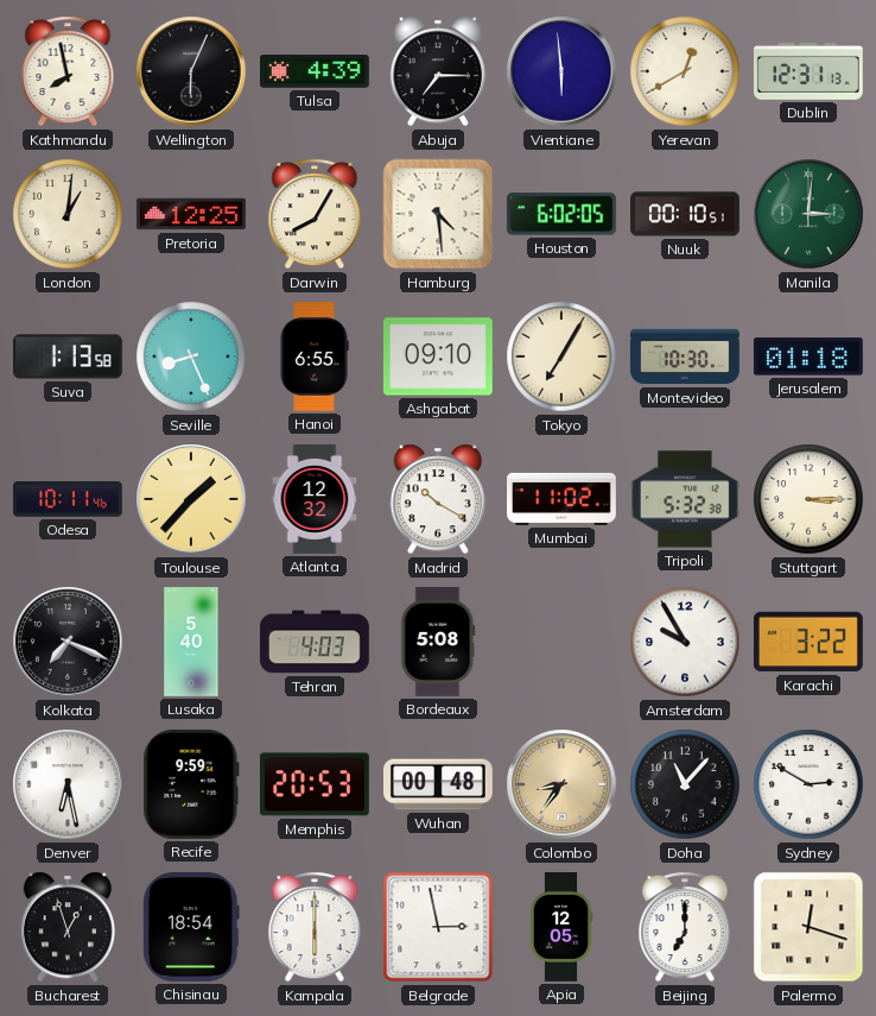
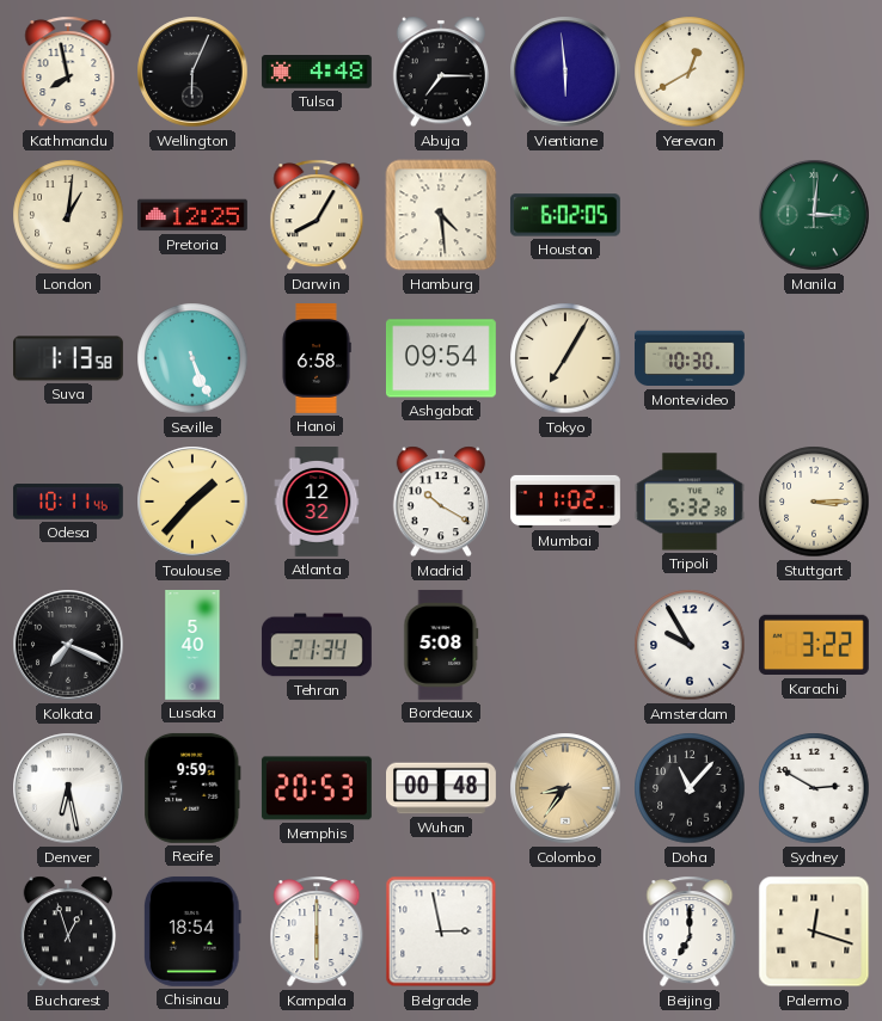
Tulsa: 4:39 -> 4:48
Dublin: 12:31 -> none
Nuuk: 00:10 -> none
Seville: 8:26 -> 5:26
Hanoi: 6:55 -> 6:58
Ashgabat: 09:10 -> 09:54
Jerusalem: 01:18 -> none
Tehran: 4:03 -> 21:34
Apia: 12:05 -> none
